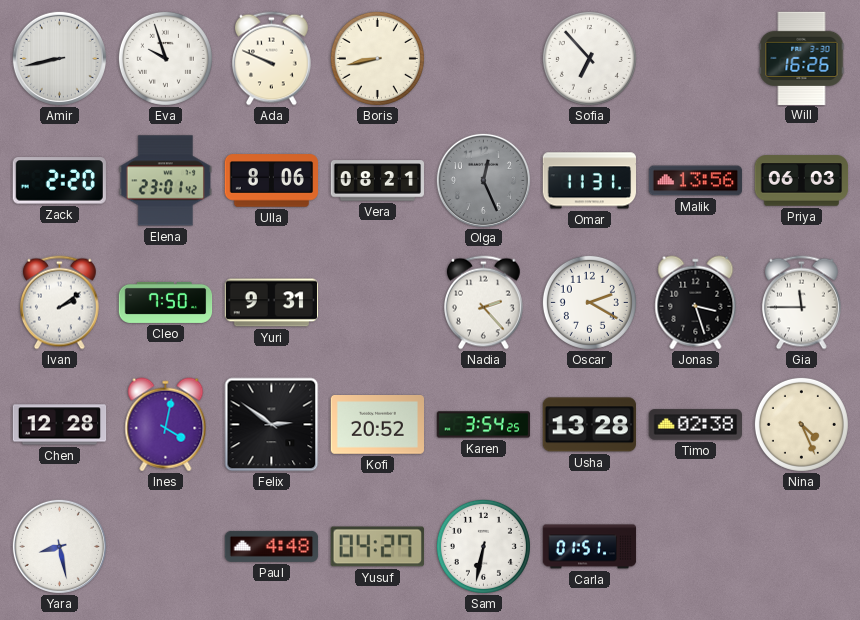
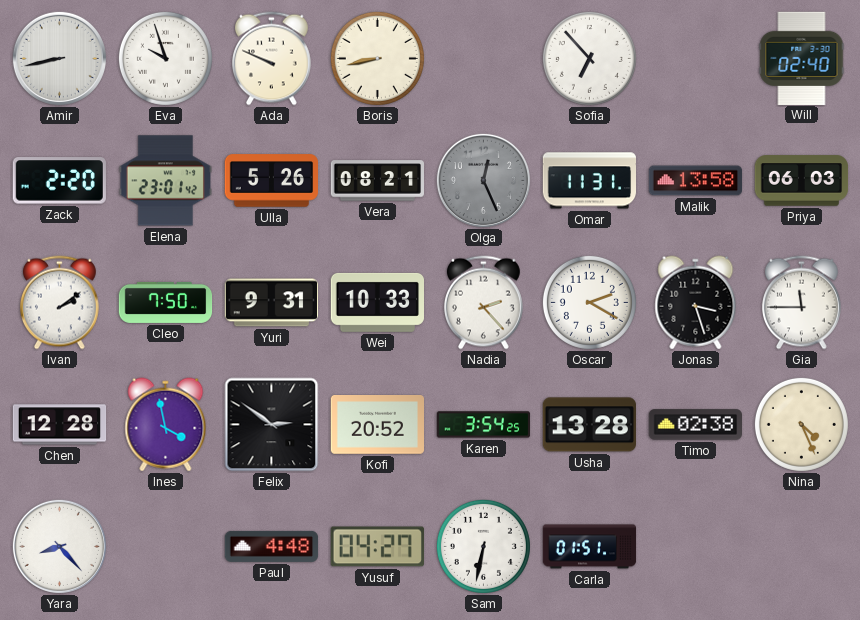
Will: 16:26 -> 02:40
Ulla: 8:06 -> 5:26
Malik: 13:56 -> 13:58
Wei: none -> 10:33
Ines: 4:02 -> 3:58
Yara: 8:28 -> 8:23
